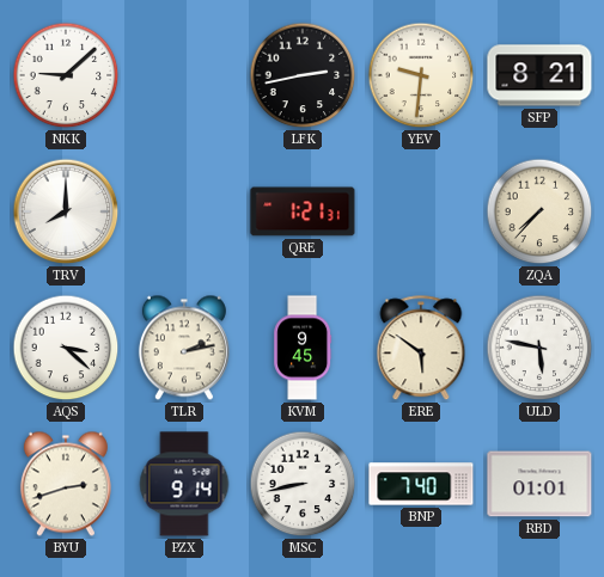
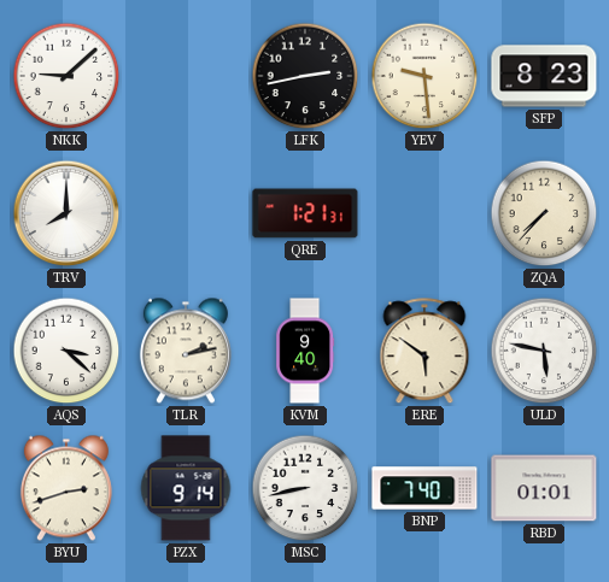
YEV: 9:31 -> 9:29
SFP: 8:21 -> 8:23
KVM: 9:45 -> 9:40
